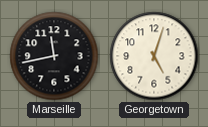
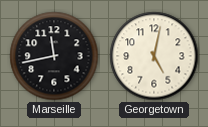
Georgetown: 5:03 -> 5:02
